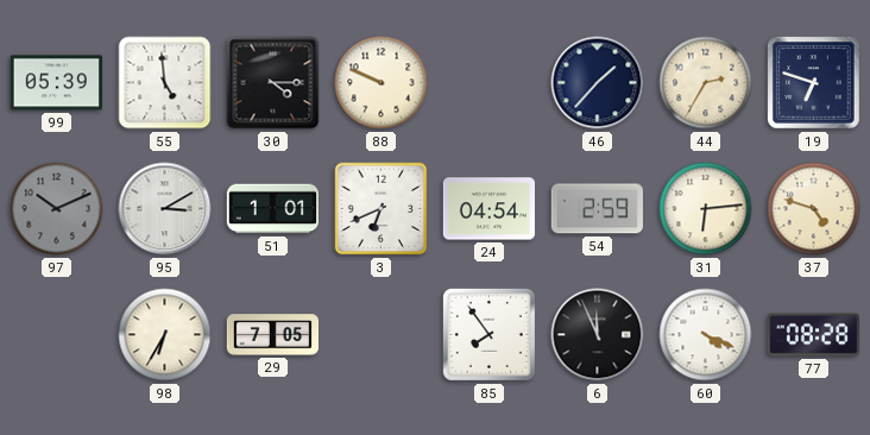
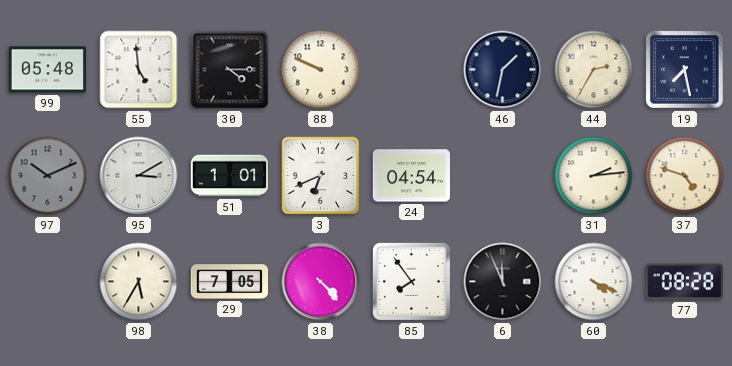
99: 05:39 -> 05:48
46: 1:37 -> 1:32
19: 6:48 -> 7:28
54: 2:59 -> none
31: 6:14 -> 2:14
98: 6:35 -> 5:35
38: none -> 4:23
